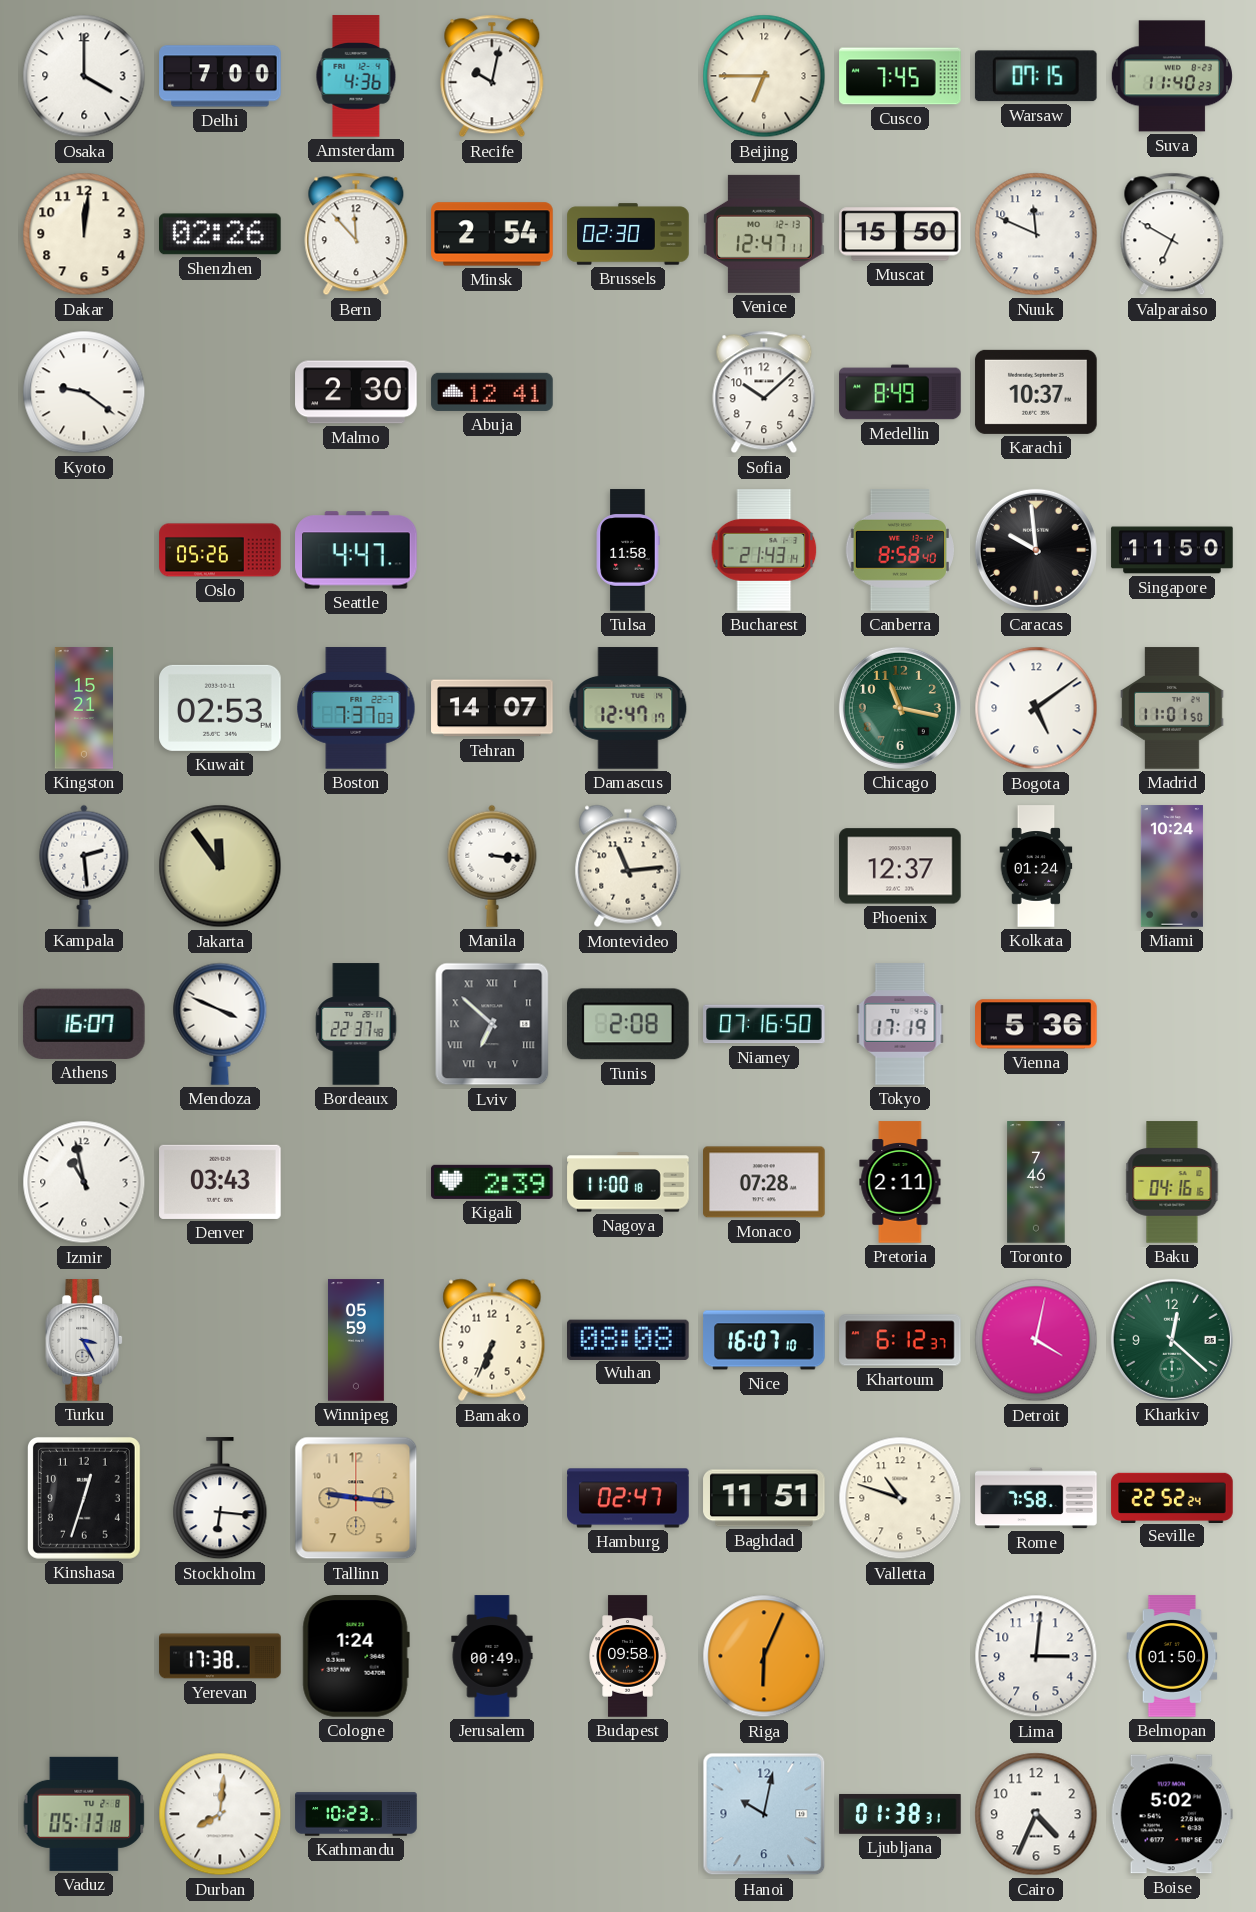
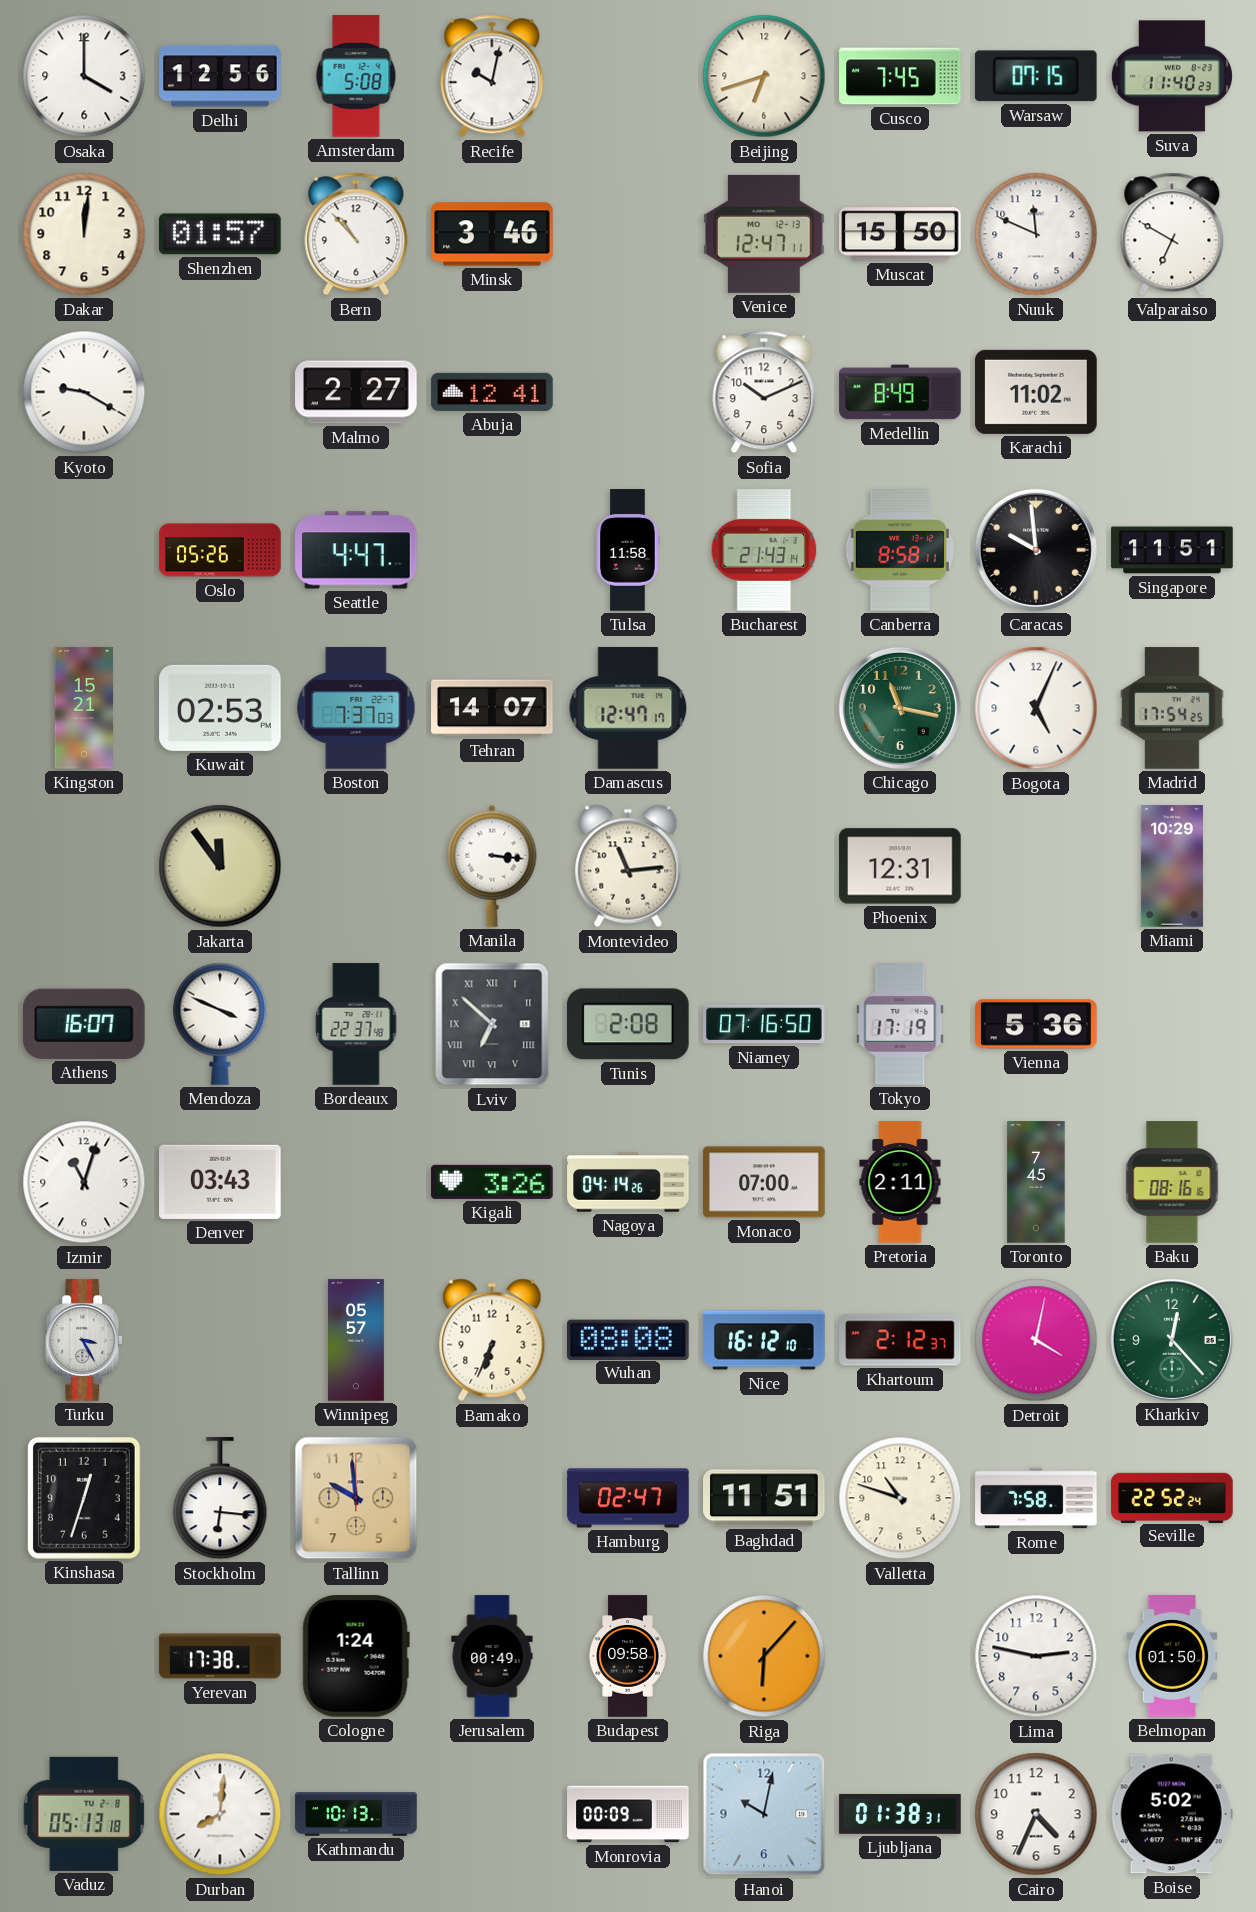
Delhi: 7:00 -> 12:56
Amsterdam: 4:36 -> 5:08
Beijing: 6:45 -> 6:42
Shenzhen: 02:26 -> 01:57
Bern: 11:53 -> 10:53
Minsk: 2:54 -> 3:46
Brussels: 02:30 -> none
Kyoto: 9:21 -> 9:20
Malmo: 2:30 -> 2:27
Sofia: 10:08 -> 10:11
Karachi: 10:37 -> 11:02
Canberra: 8:58:40 -> 8:58:11
Singapore: 11:50 -> 11:51
Bogota: 5:09 -> 5:04
Madrid: 11:01 -> 17:54
Kampala: 2:29 -> none
Phoenix: 12:37 -> 12:31
Kolkata: 01:24 -> none
Miami: 10:24 -> 10:29
Izmir: 10:58 -> 11:03
Kigali: 2:39 -> 3:26
Nagoya: 11:00 -> 04:14
Monaco: 07:28 -> 07:00
Toronto: 7:46 -> 7:45
Baku: 04:16 -> 08:16
Winnipeg: 05:59 -> 05:57
Nice: 16:07 -> 16:12
Khartoum: 6:12 -> 2:12
Kharkiv: 12:22 -> 12:23
Tallinn: 9:16 -> 9:59
Riga: 6:04 -> 6:07
Lima: 3:01 -> 2:47
Kathmandu: 10:23 -> 10:13
Monrovia: none -> 00:09
